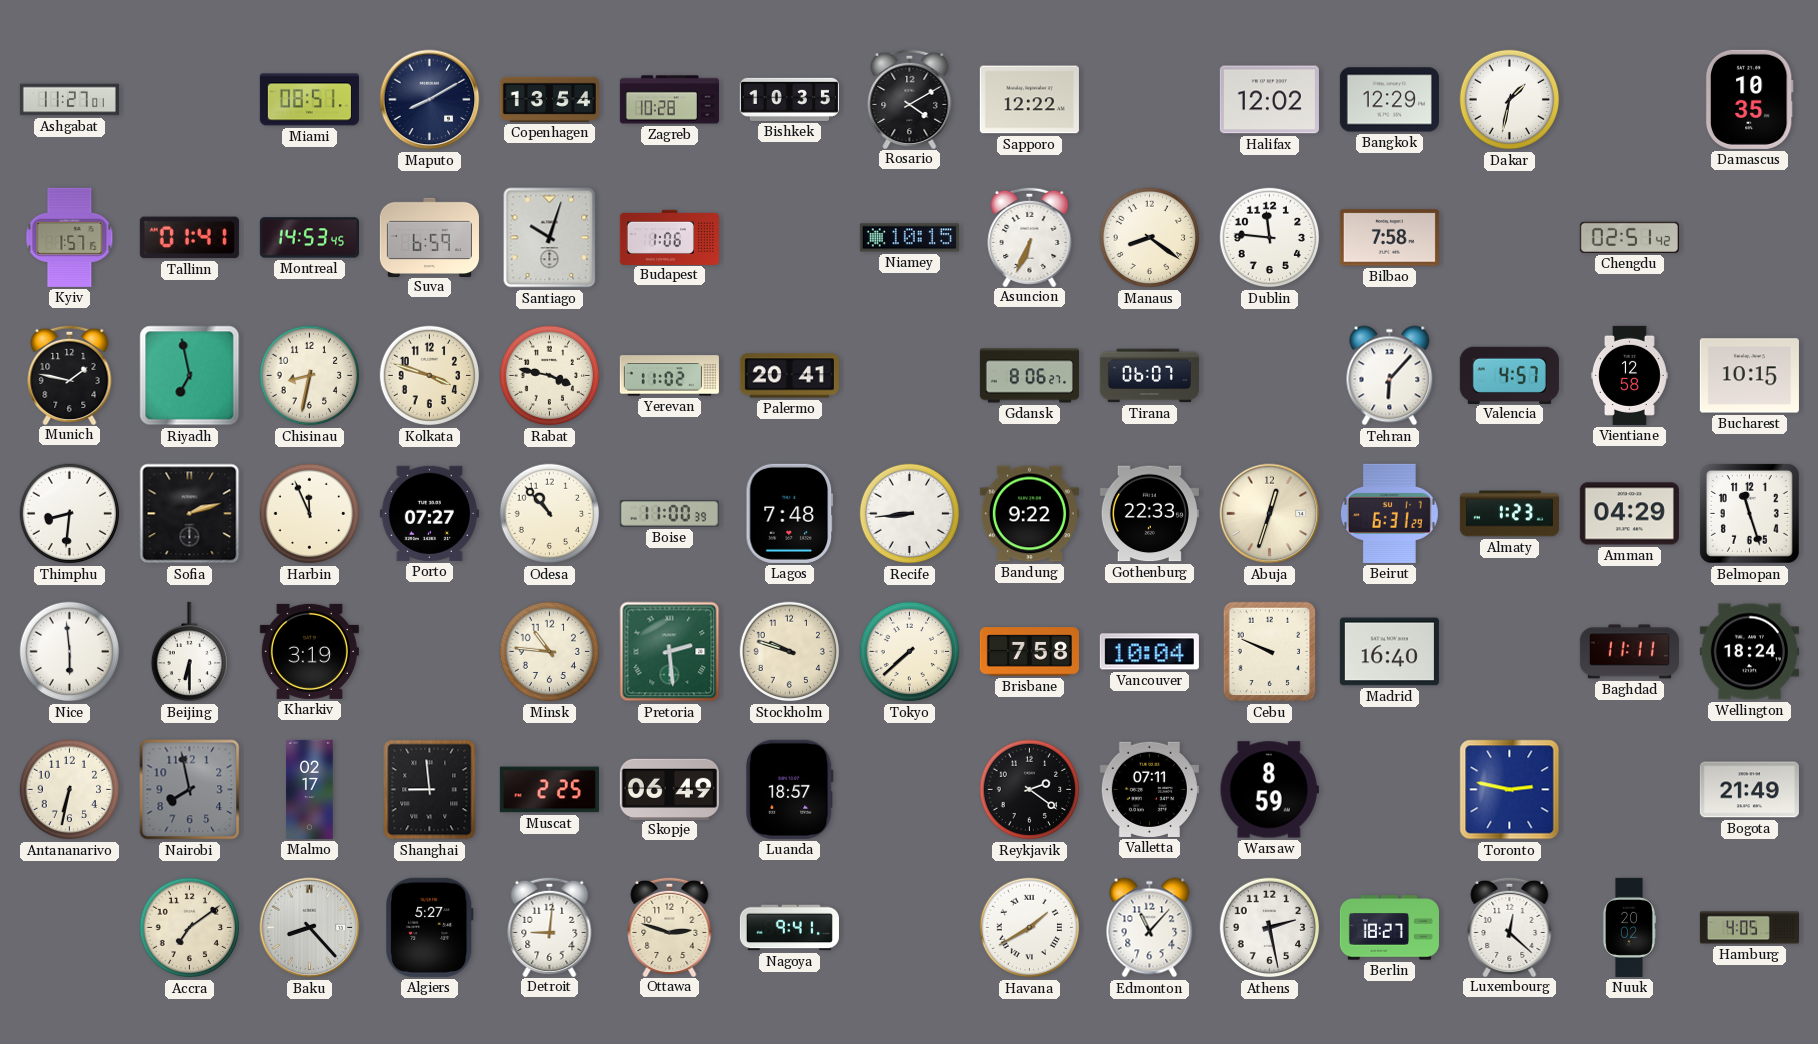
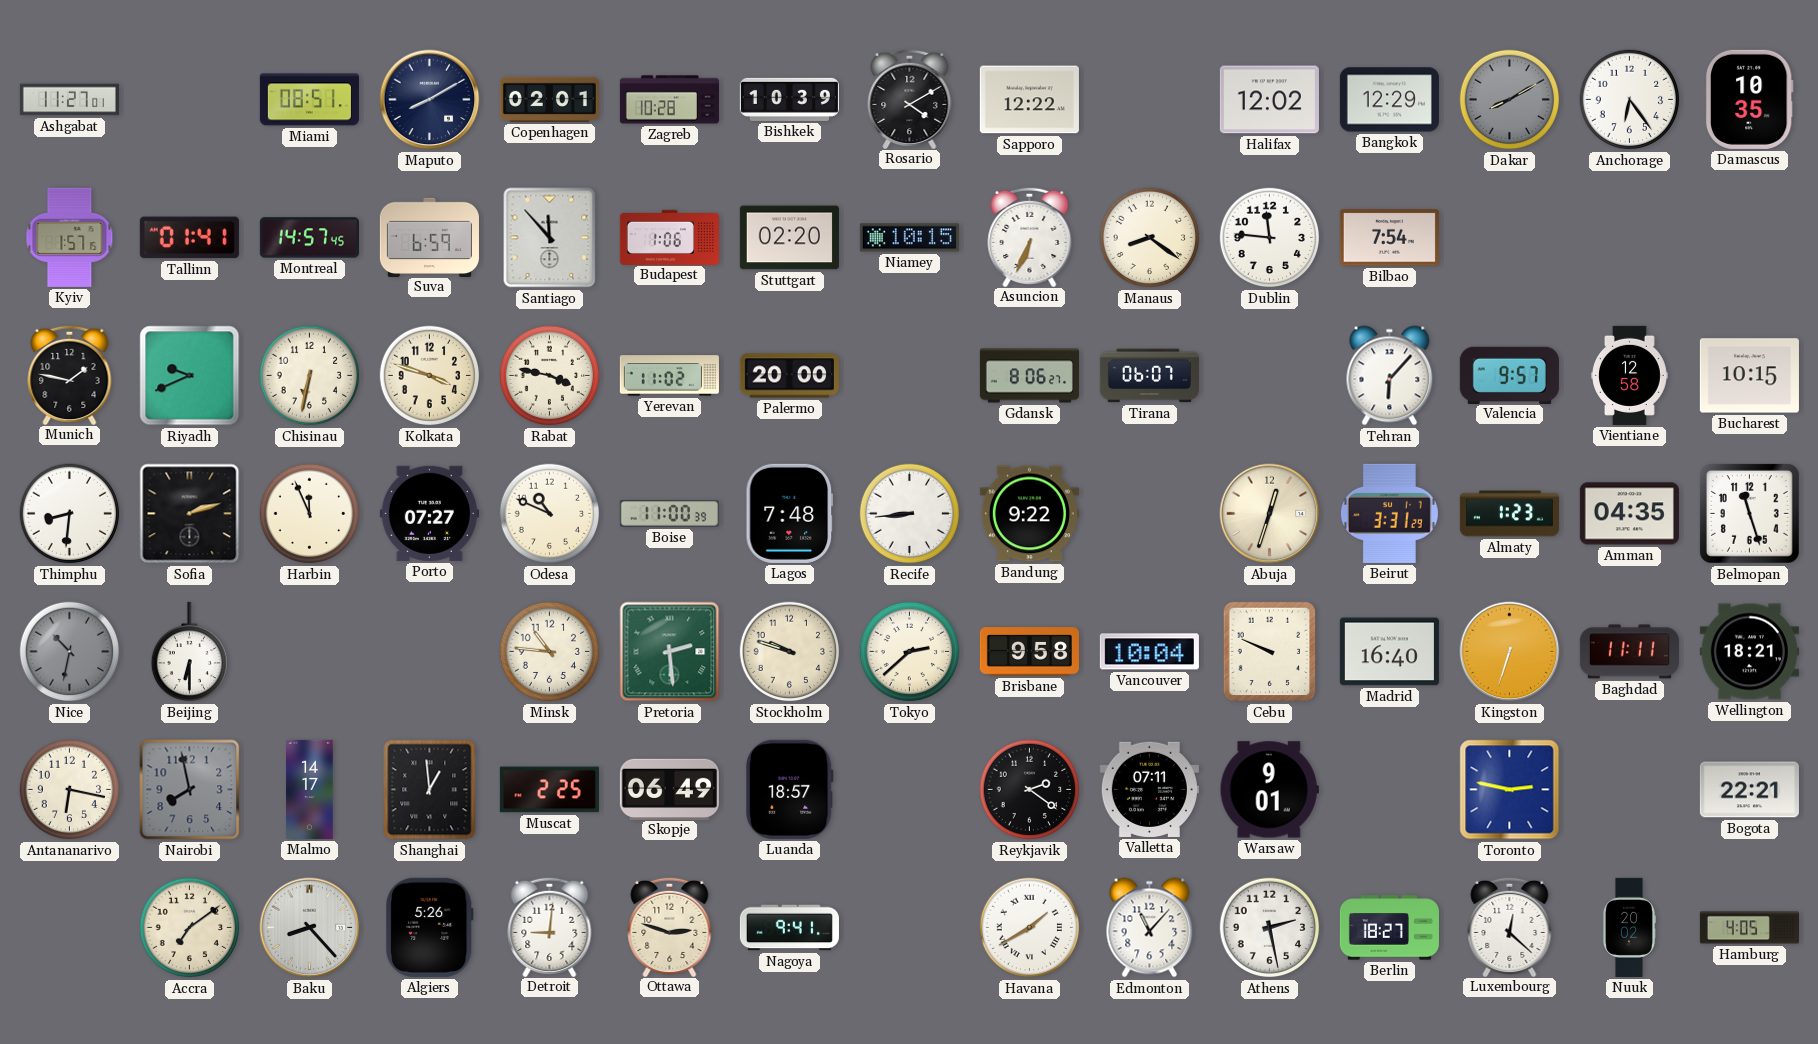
Copenhagen: 13:54 -> 02:01
Bishkek: 10:35 -> 10:39
Dakar: 1:32 -> 8:10
Dakar dial: white -> grey
Anchorage: none -> 6:24
Montreal: 14:53 -> 14:57
Santiago: 10:03 -> 11:53
Stuttgart: none -> 02:20
Bilbao: 7:58 -> 7:54
Chengdu: 02:51 -> none
Riyadh: 6:58 -> 9:41
Chisinau: 8:32 -> 6:32
Palermo: 20:41 -> 20:00
Valencia: 4:57 -> 9:57
Odesa: 10:53 -> 10:49
Gothenburg: 22:33 -> none
Beirut: 6:31 -> 3:31
Amman: 04:29 -> 04:35
Nice: 5:59 -> 10:32
Nice dial: white -> grey
Kharkiv: 3:19 -> none
Tokyo: 7:38 -> 2:38
Brisbane: 7:58 -> 9:58
Kingston: none -> 6:33
Wellington: 18:24 -> 18:21
Antananarivo: 6:32 -> 6:17
Malmo: 02:17 -> 14:17
Shanghai: 8:59 -> 12:59
Warsaw: 8:59 -> 9:01
Bogota: 21:49 -> 22:21
Algiers: 5:27 -> 5:26
